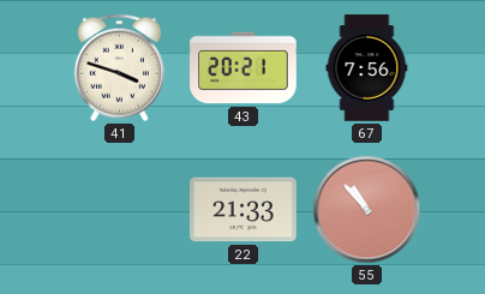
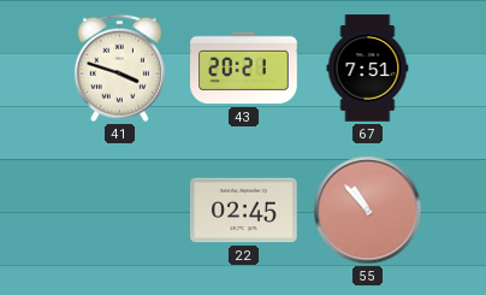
67: 7:56 -> 7:51
22: 21:33 -> 02:45
